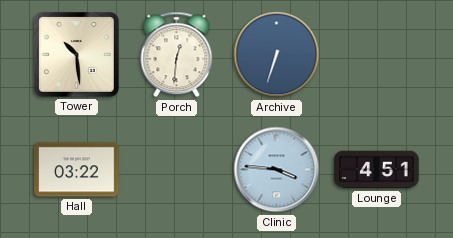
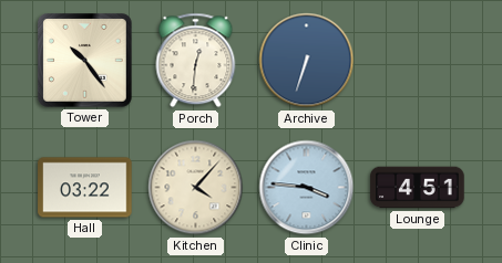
Tower: 10:29 -> 10:24
Kitchen: none -> 4:07
